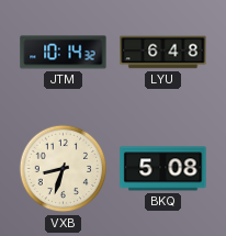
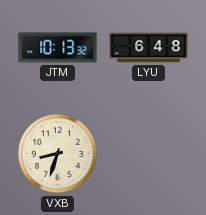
JTM: 10:14 -> 10:13
BKQ: 5:08 -> none
